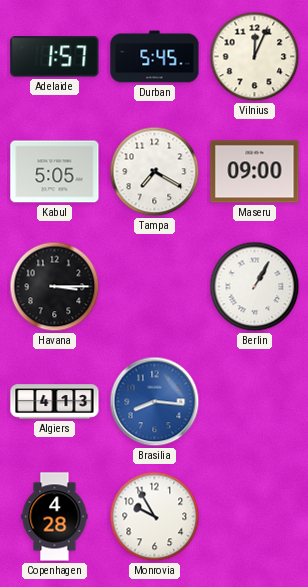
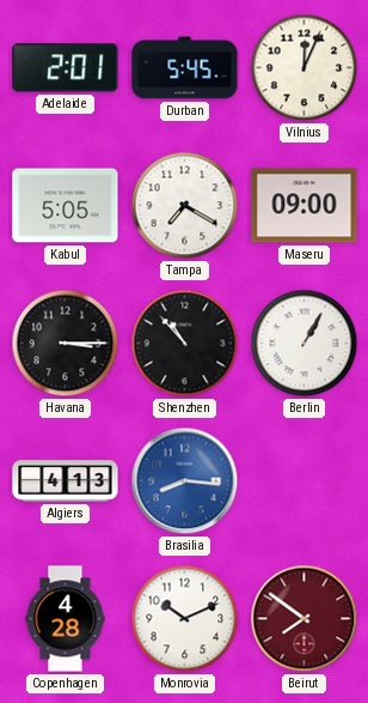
Adelaide: 1:57 -> 2:01
Shenzhen: none -> 10:53
Monrovia: 9:55 -> 10:11
Beirut: none -> 7:51
